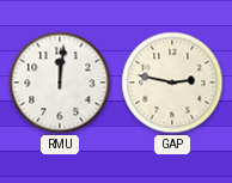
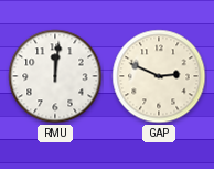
GAP: 2:47 -> 2:49
